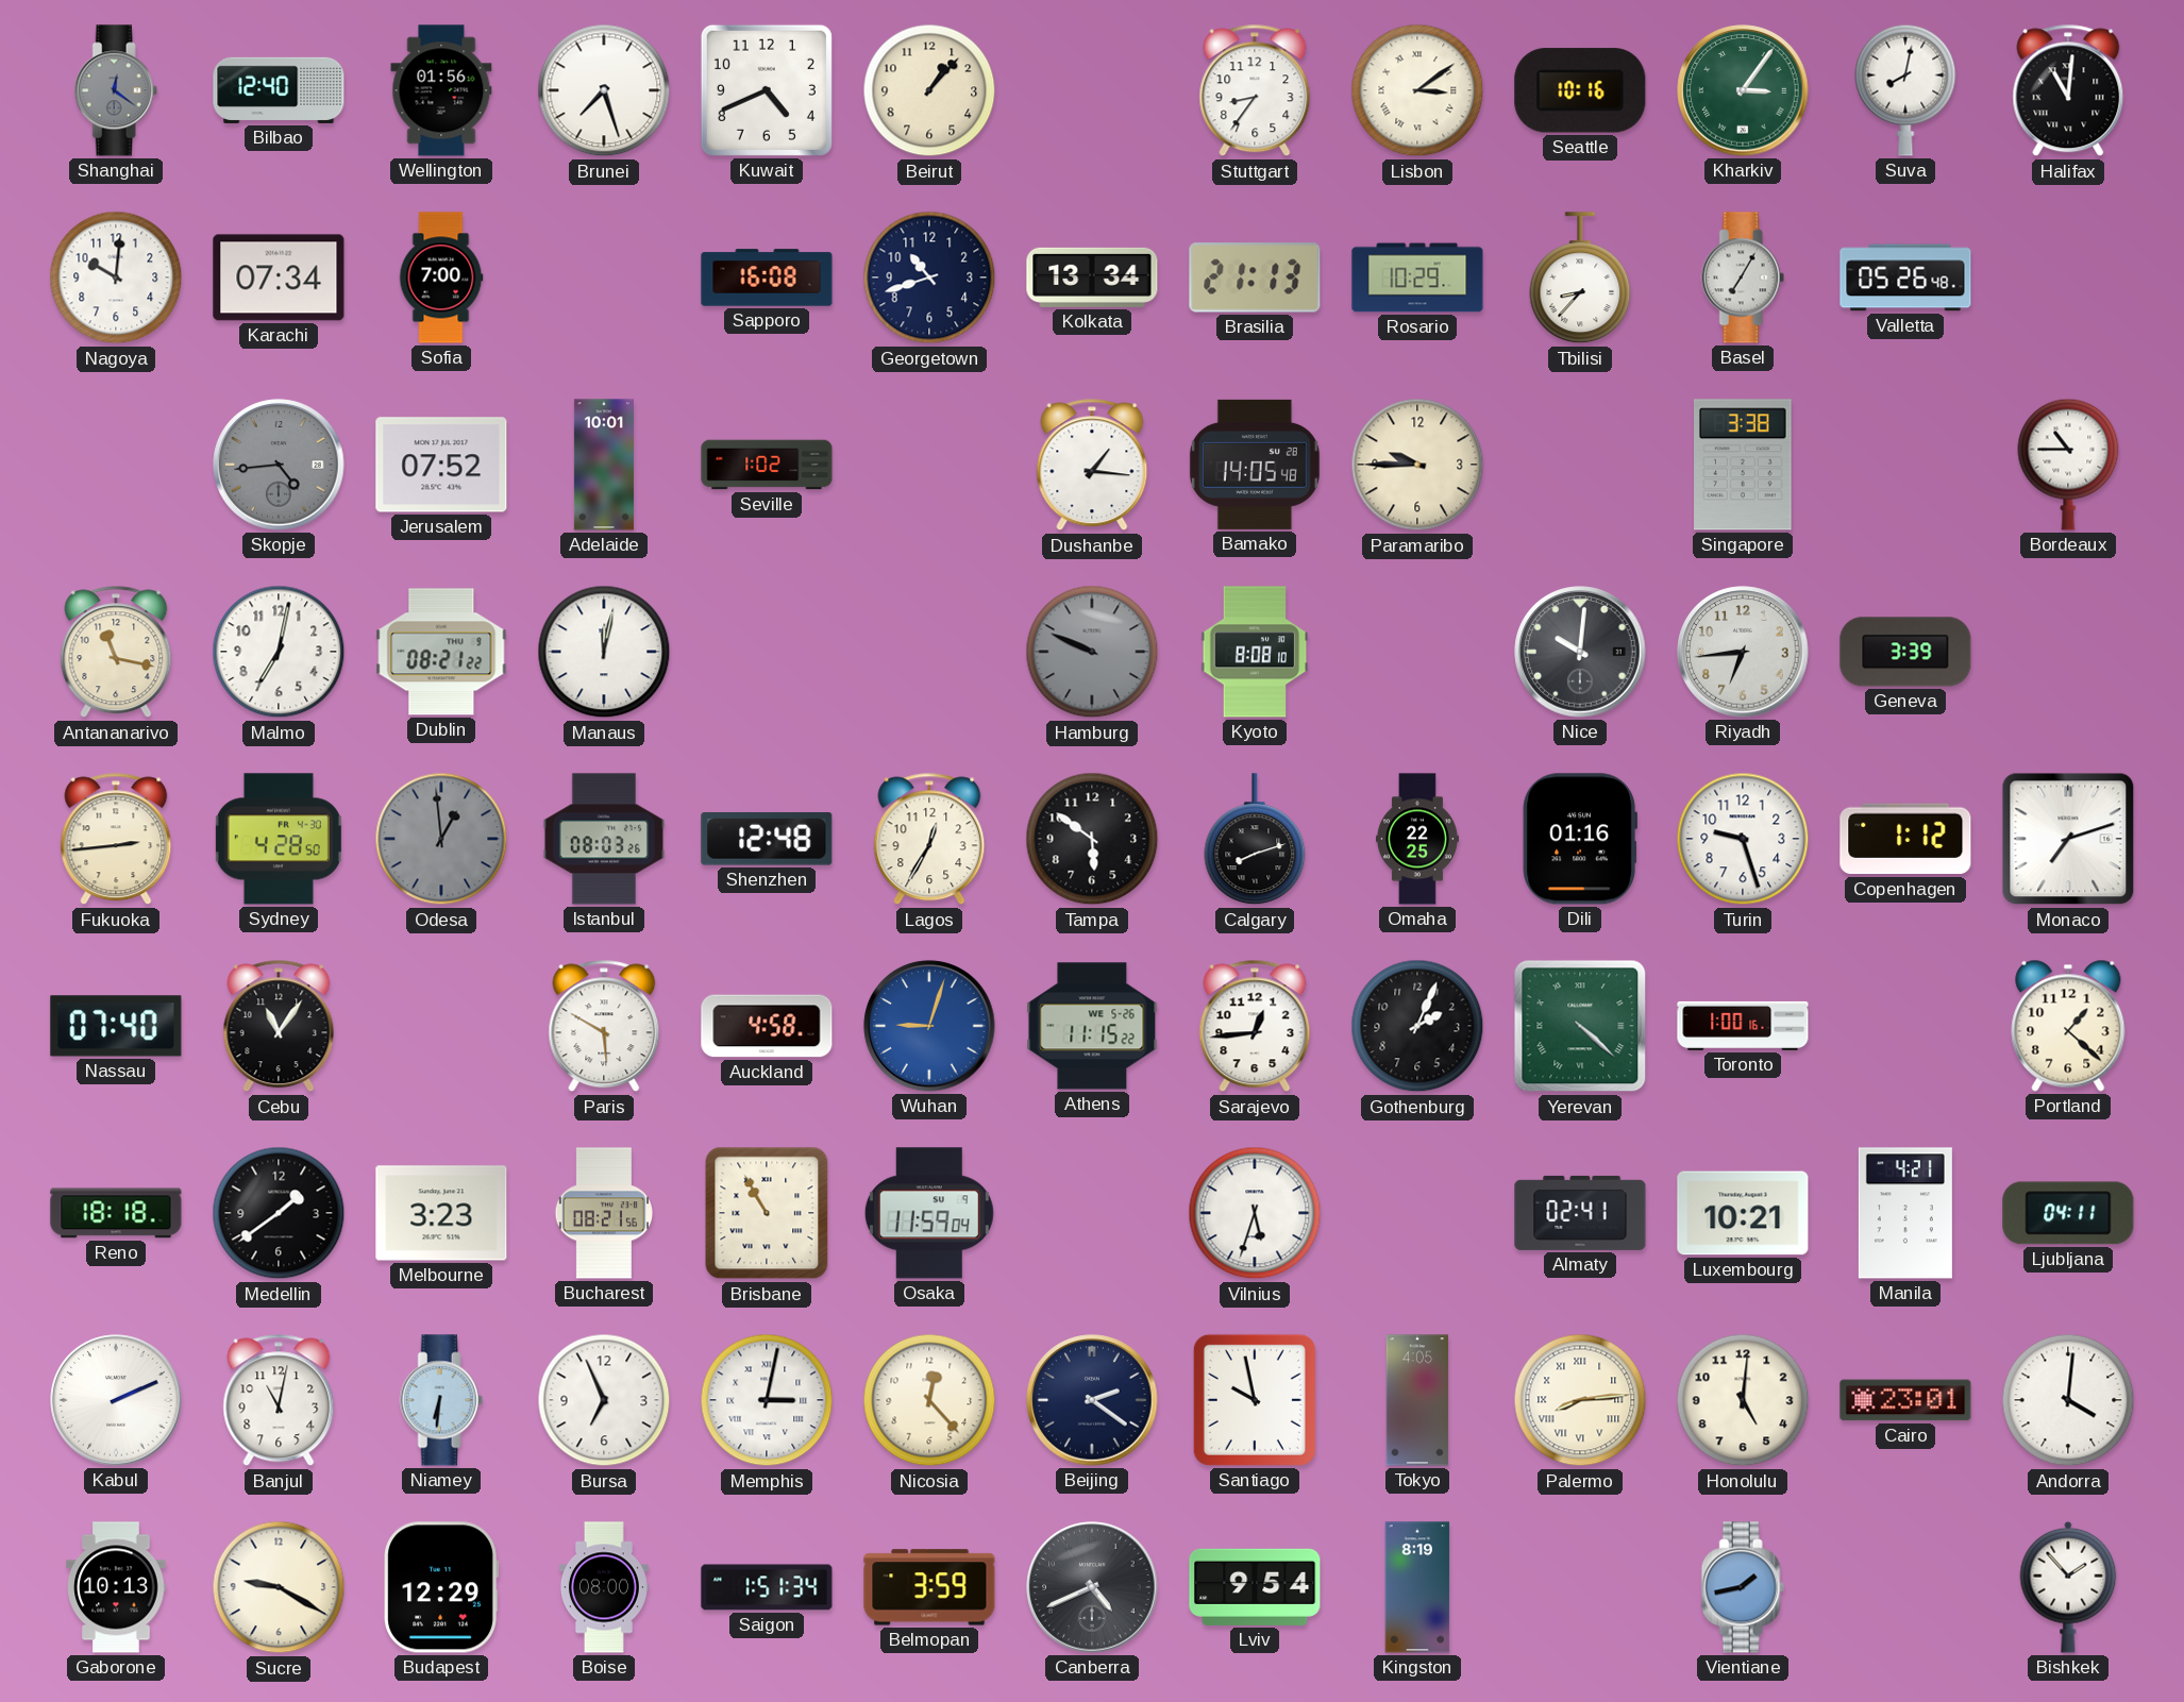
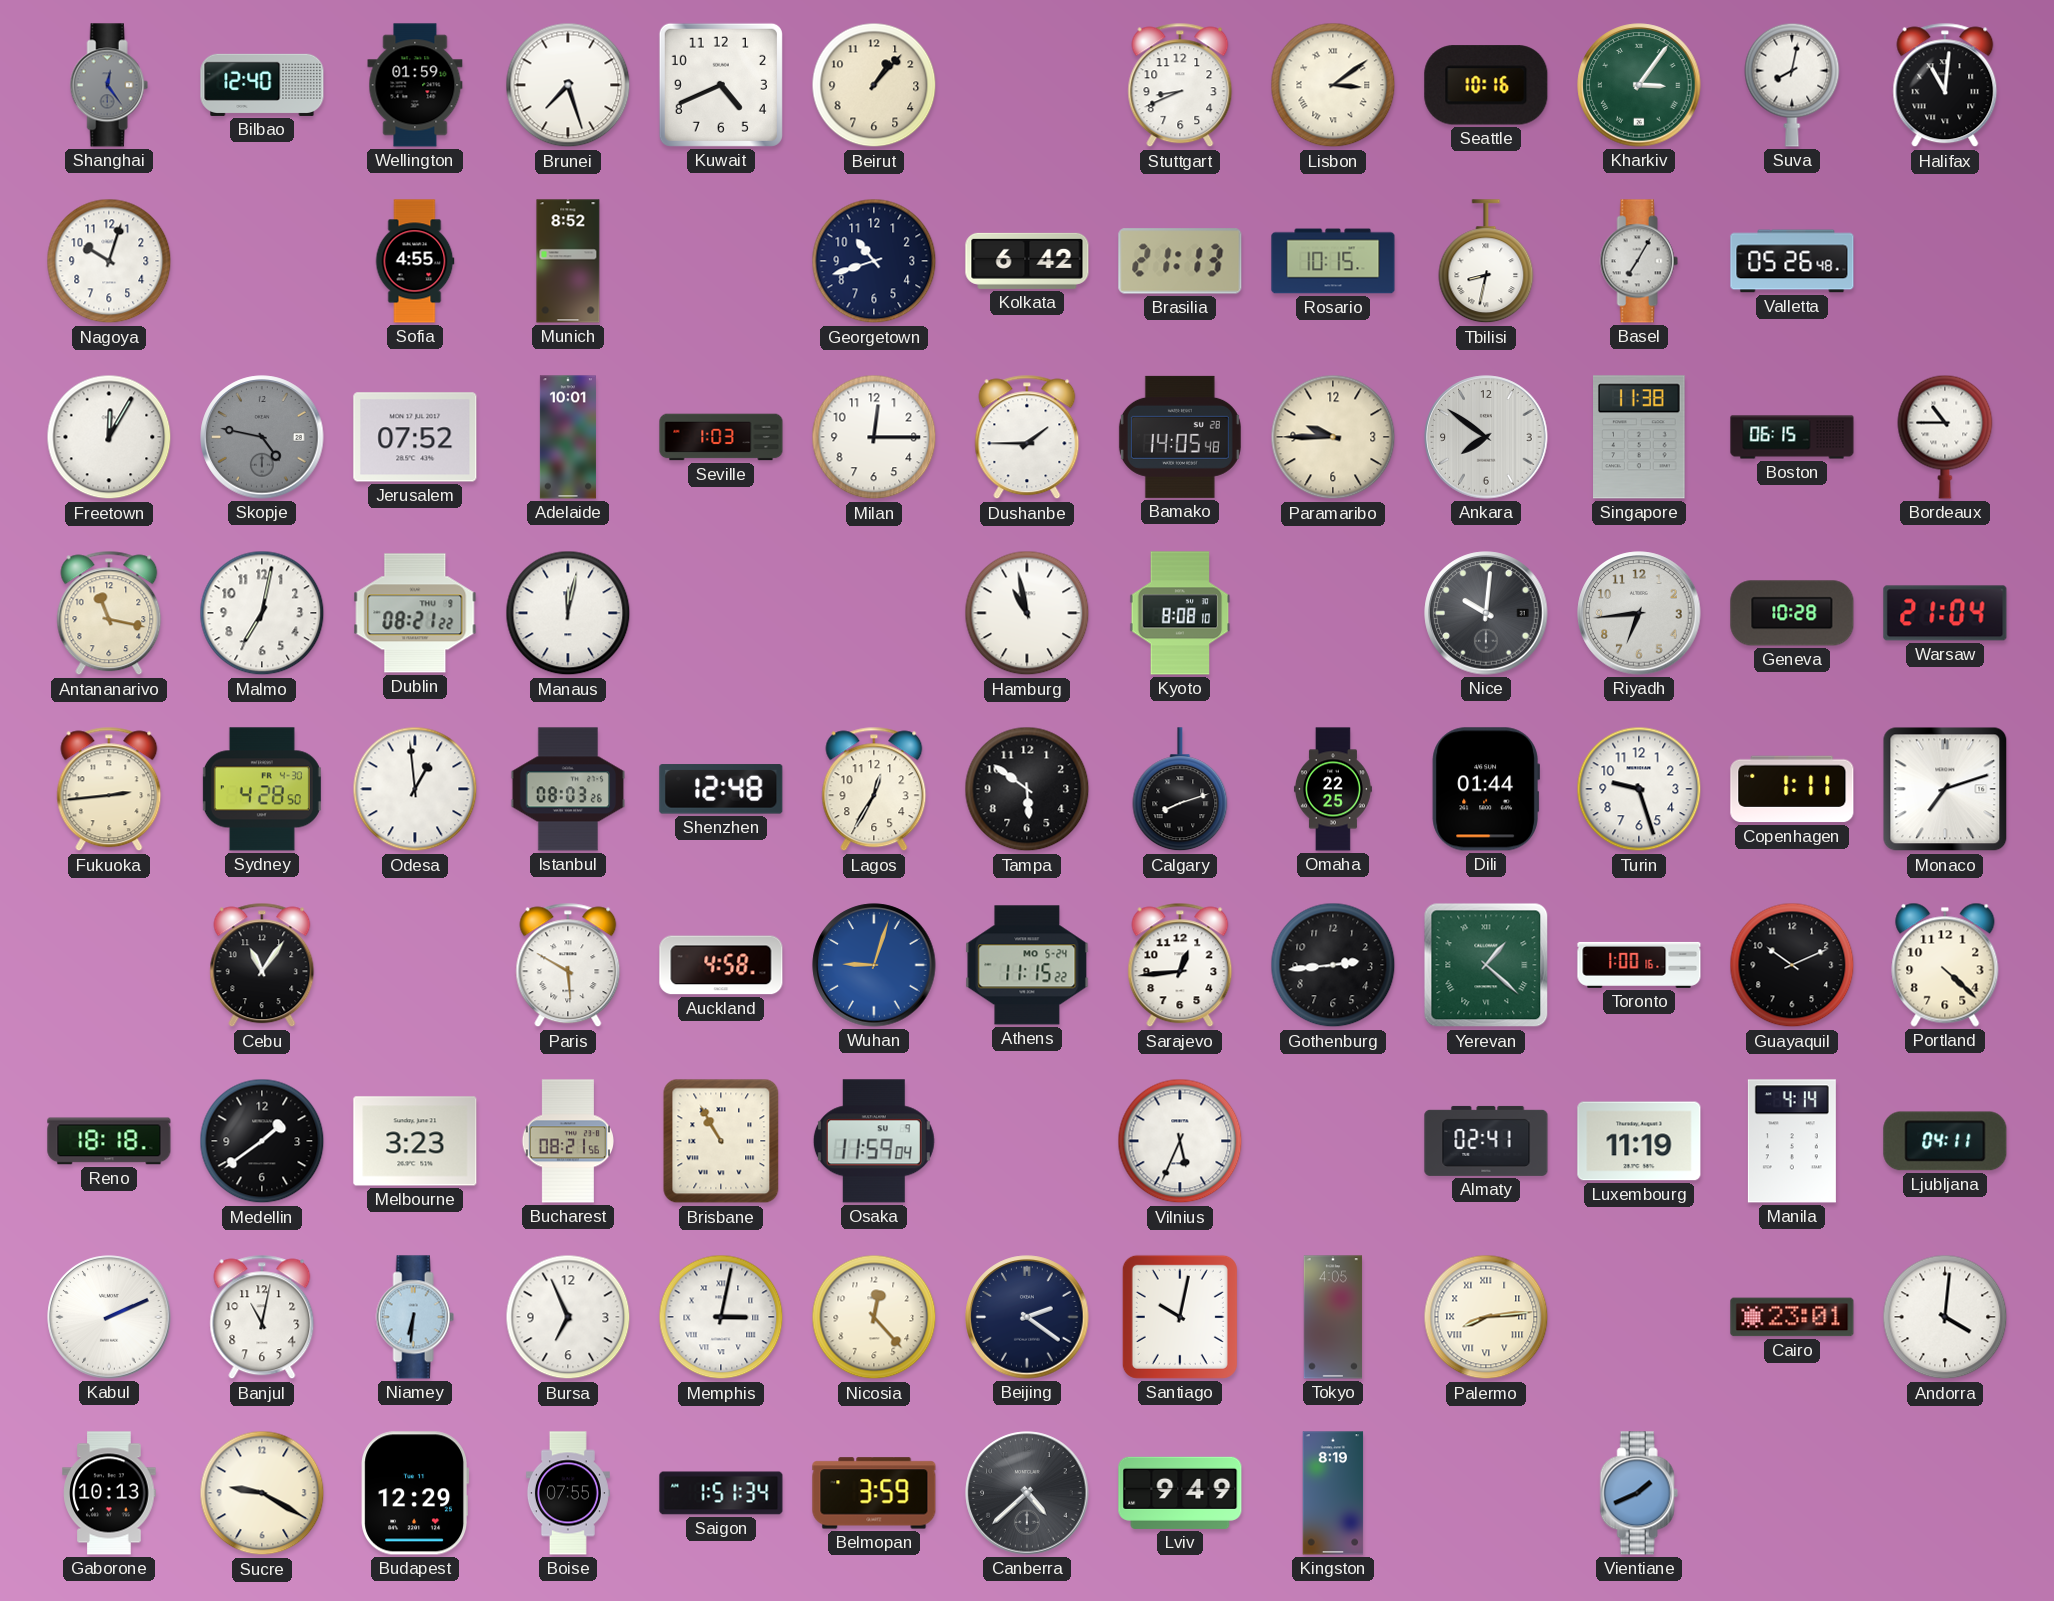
Shanghai: 12:21 -> 12:24
Wellington: 01:56 -> 01:59
Stuttgart: 8:36 -> 8:41
Nagoya: 10:01 -> 10:03
Karachi: 07:34 -> none
Sofia: 7:00 -> 4:55
Munich: none -> 8:52
Sapporo: 16:08 -> none
Kolkata: 13:34 -> 6:42
Rosario: 10:29 -> 10:15
Tbilisi: 8:37 -> 8:32
Freetown: none -> 12:05
Skopje: 4:44 -> 4:47
Seville: 1:02 -> 1:03
Milan: none -> 12:15
Dushanbe: 1:16 -> 1:45
Ankara: none -> 7:51
Singapore: 3:38 -> 11:38
Boston: none -> 06:15
Hamburg: 9:49 -> 10:58
Hamburg dial: grey -> white
Geneva: 3:39 -> 10:28
Warsaw: none -> 21:04
Odesa dial: grey -> white
Dili: 01:16 -> 01:44
Copenhagen: 1:12 -> 1:11
Nassau: 07:40 -> none
Athens date: WE 5-26 -> MO 5-24
Gothenburg: 2:04 -> 2:44
Yerevan: 4:22 -> 1:22
Guayaquil: none -> 10:11
Portland: 1:22 -> 4:22
Vilnius: 5:33 -> 5:34
Luxembourg: 10:21 -> 11:19
Manila: 4:21 -> 4:14
Santiago: 9:58 -> 10:02
Honolulu: 5:01 -> none
Boise: 08:00 -> 07:55
Canberra: 4:41 -> 4:38
Lviv: 9:54 -> 9:49
Vientiane: 1:43 -> 1:41
Bishkek: 1:53 -> none
